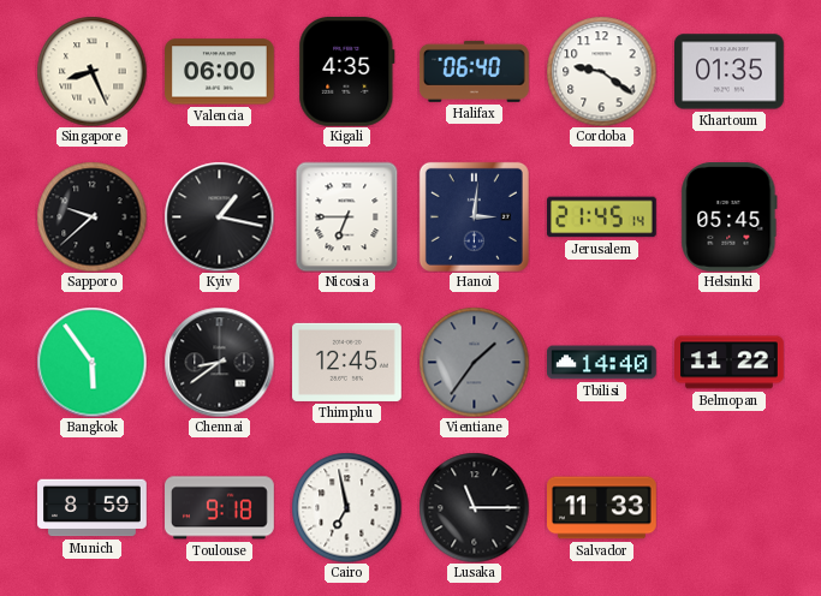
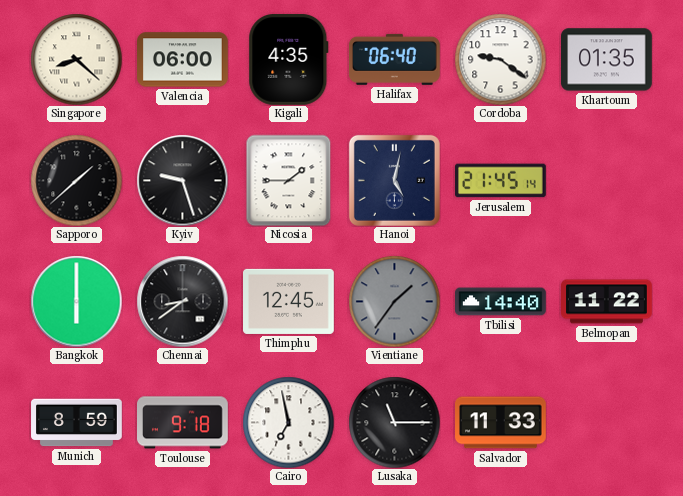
Singapore: 8:26 -> 8:22
Sapporo: 9:38 -> 1:38
Kyiv: 1:17 -> 9:27
Nicosia: 6:45 -> 1:45
Hanoi: 3:01 -> 5:02
Helsinki: 05:45 -> none
Bangkok: 5:54 -> 6:00
